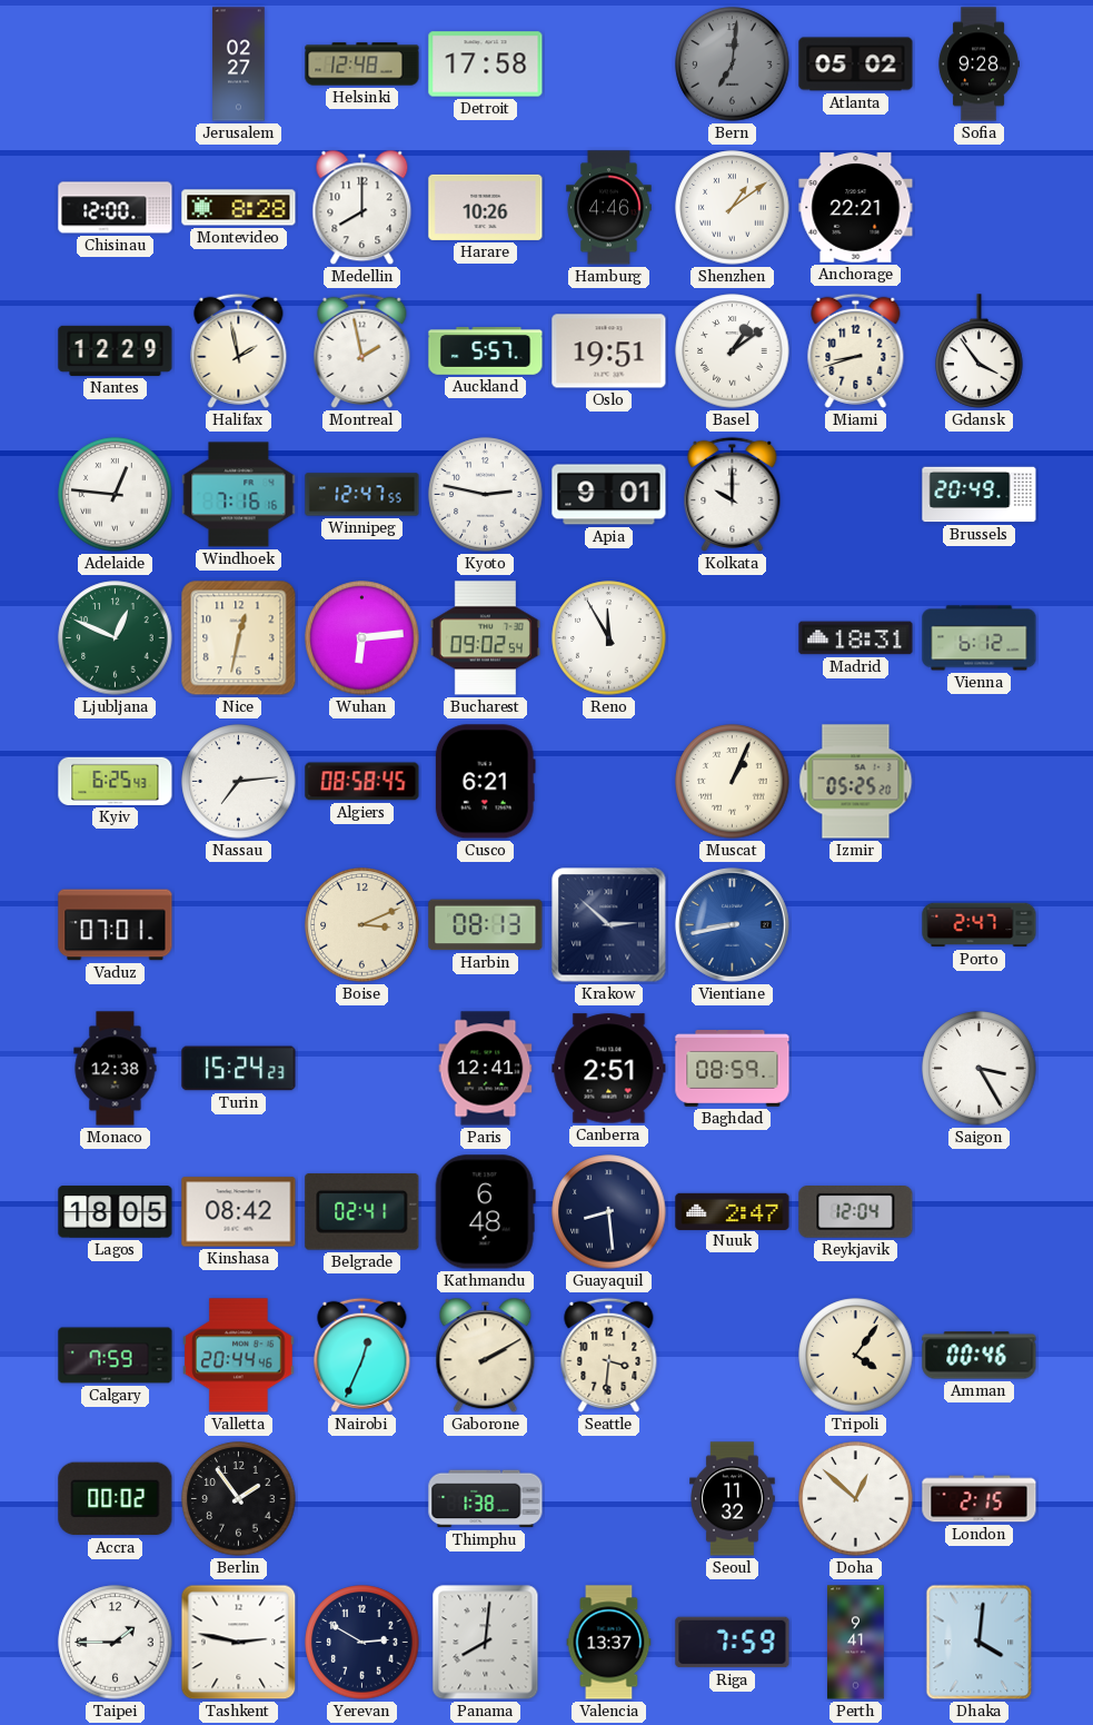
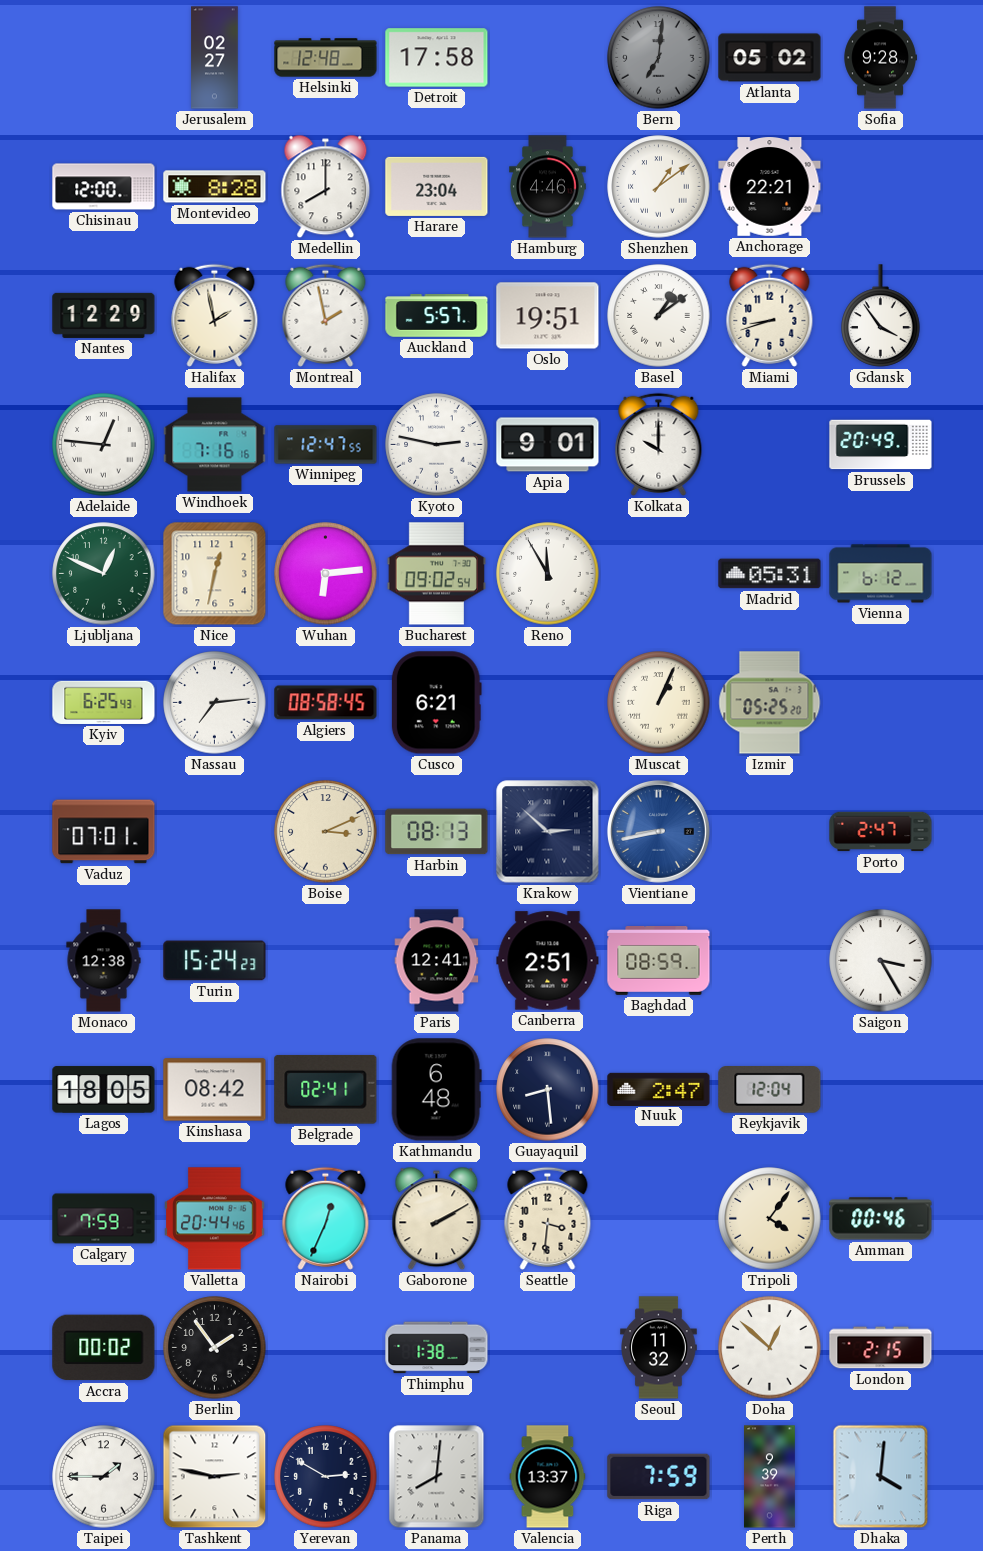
Harare: 10:26 -> 23:04
Madrid: 18:31 -> 05:31
Perth: 9:41 -> 9:39
